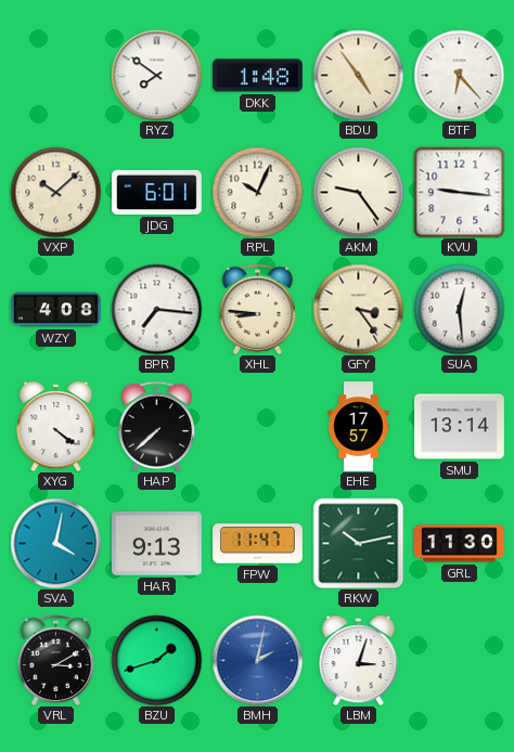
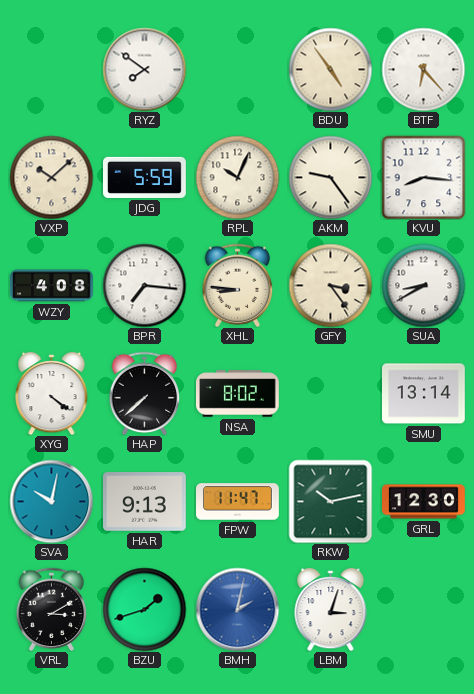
DKK: 1:48 -> none
JDG: 6:01 -> 5:59
KVU: 9:16 -> 8:16
SUA: 12:29 -> 8:40
NSA: none -> 8:02
EHE: 17:57 -> none
SVA: 4:02 -> 10:02
GRL: 11:30 -> 12:30
